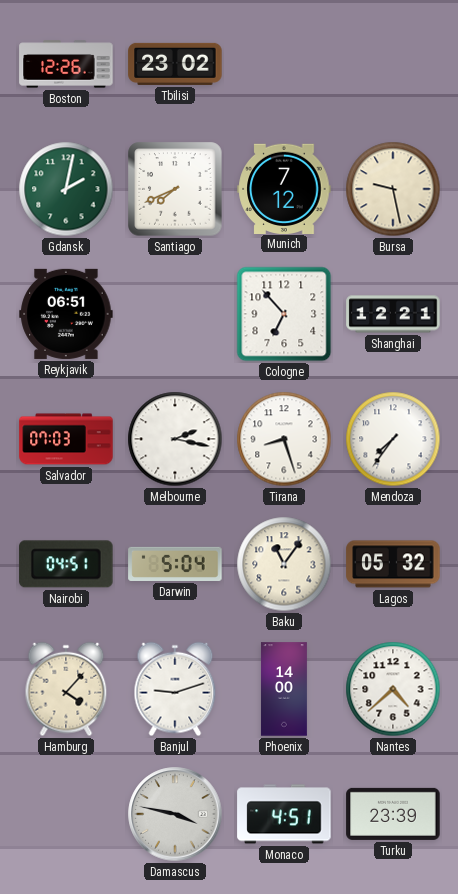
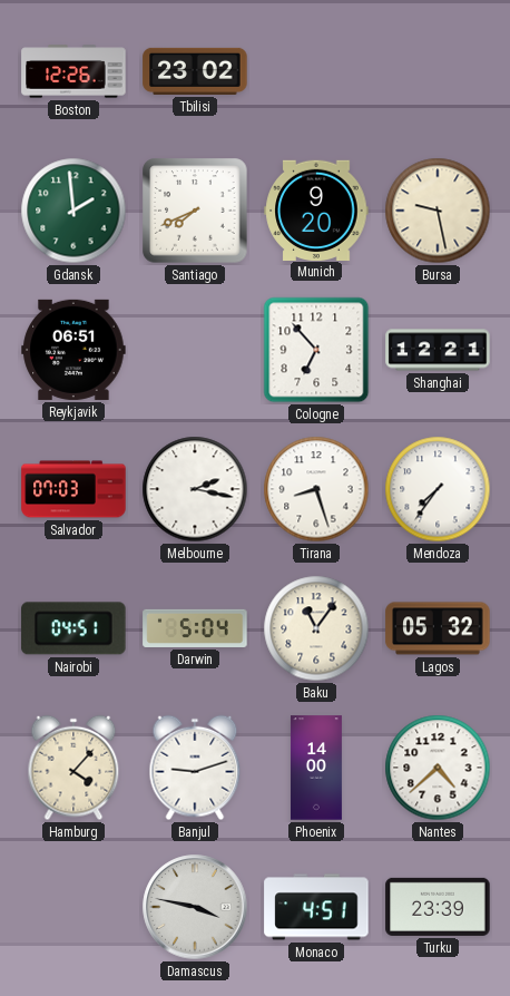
Gdansk: 2:02 -> 1:59
Munich: 7:12 -> 9:20
